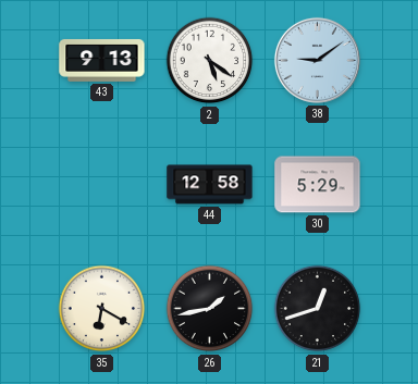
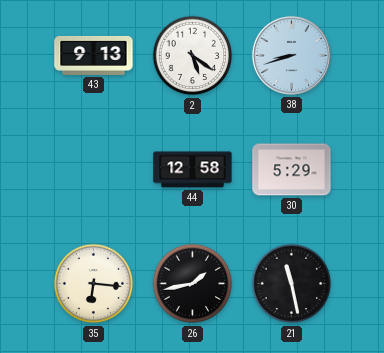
38: 9:09 -> 8:42
35: 6:20 -> 6:16
21: 12:42 -> 11:28
